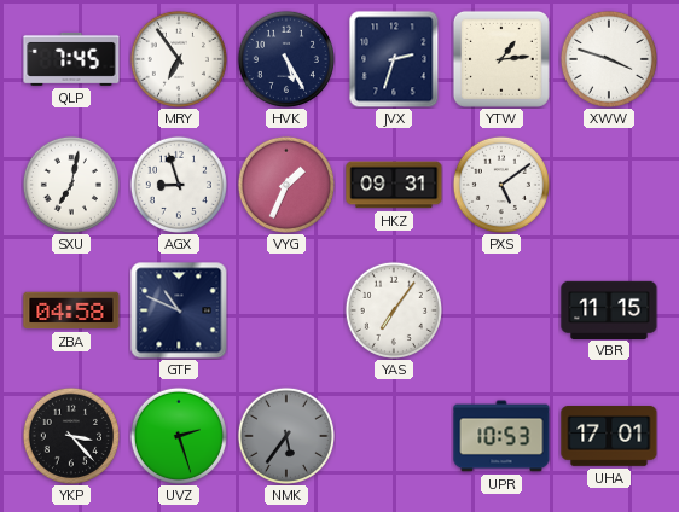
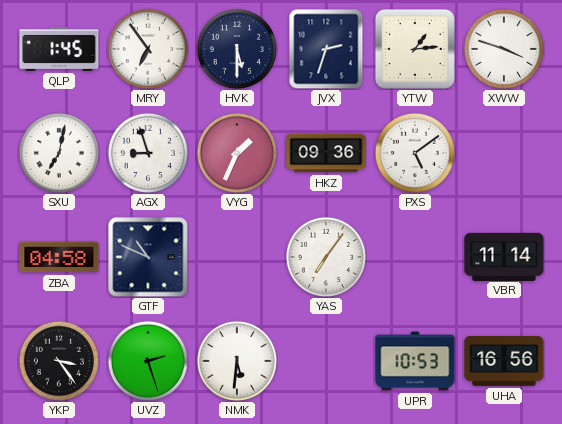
QLP: 7:45 -> 1:45
HVK: 5:25 -> 5:30
HKZ: 09:31 -> 09:36
VBR: 11:15 -> 11:14
YKP: 3:23 -> 3:24
NMK: 5:36 -> 5:31
NMK dial: grey -> white
UHA: 17:01 -> 16:56
